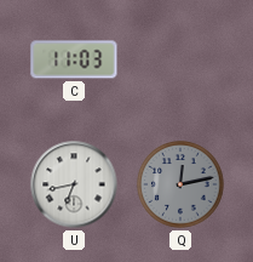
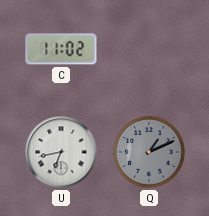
C: 11:03 -> 11:02
Q: 12:13 -> 1:11
